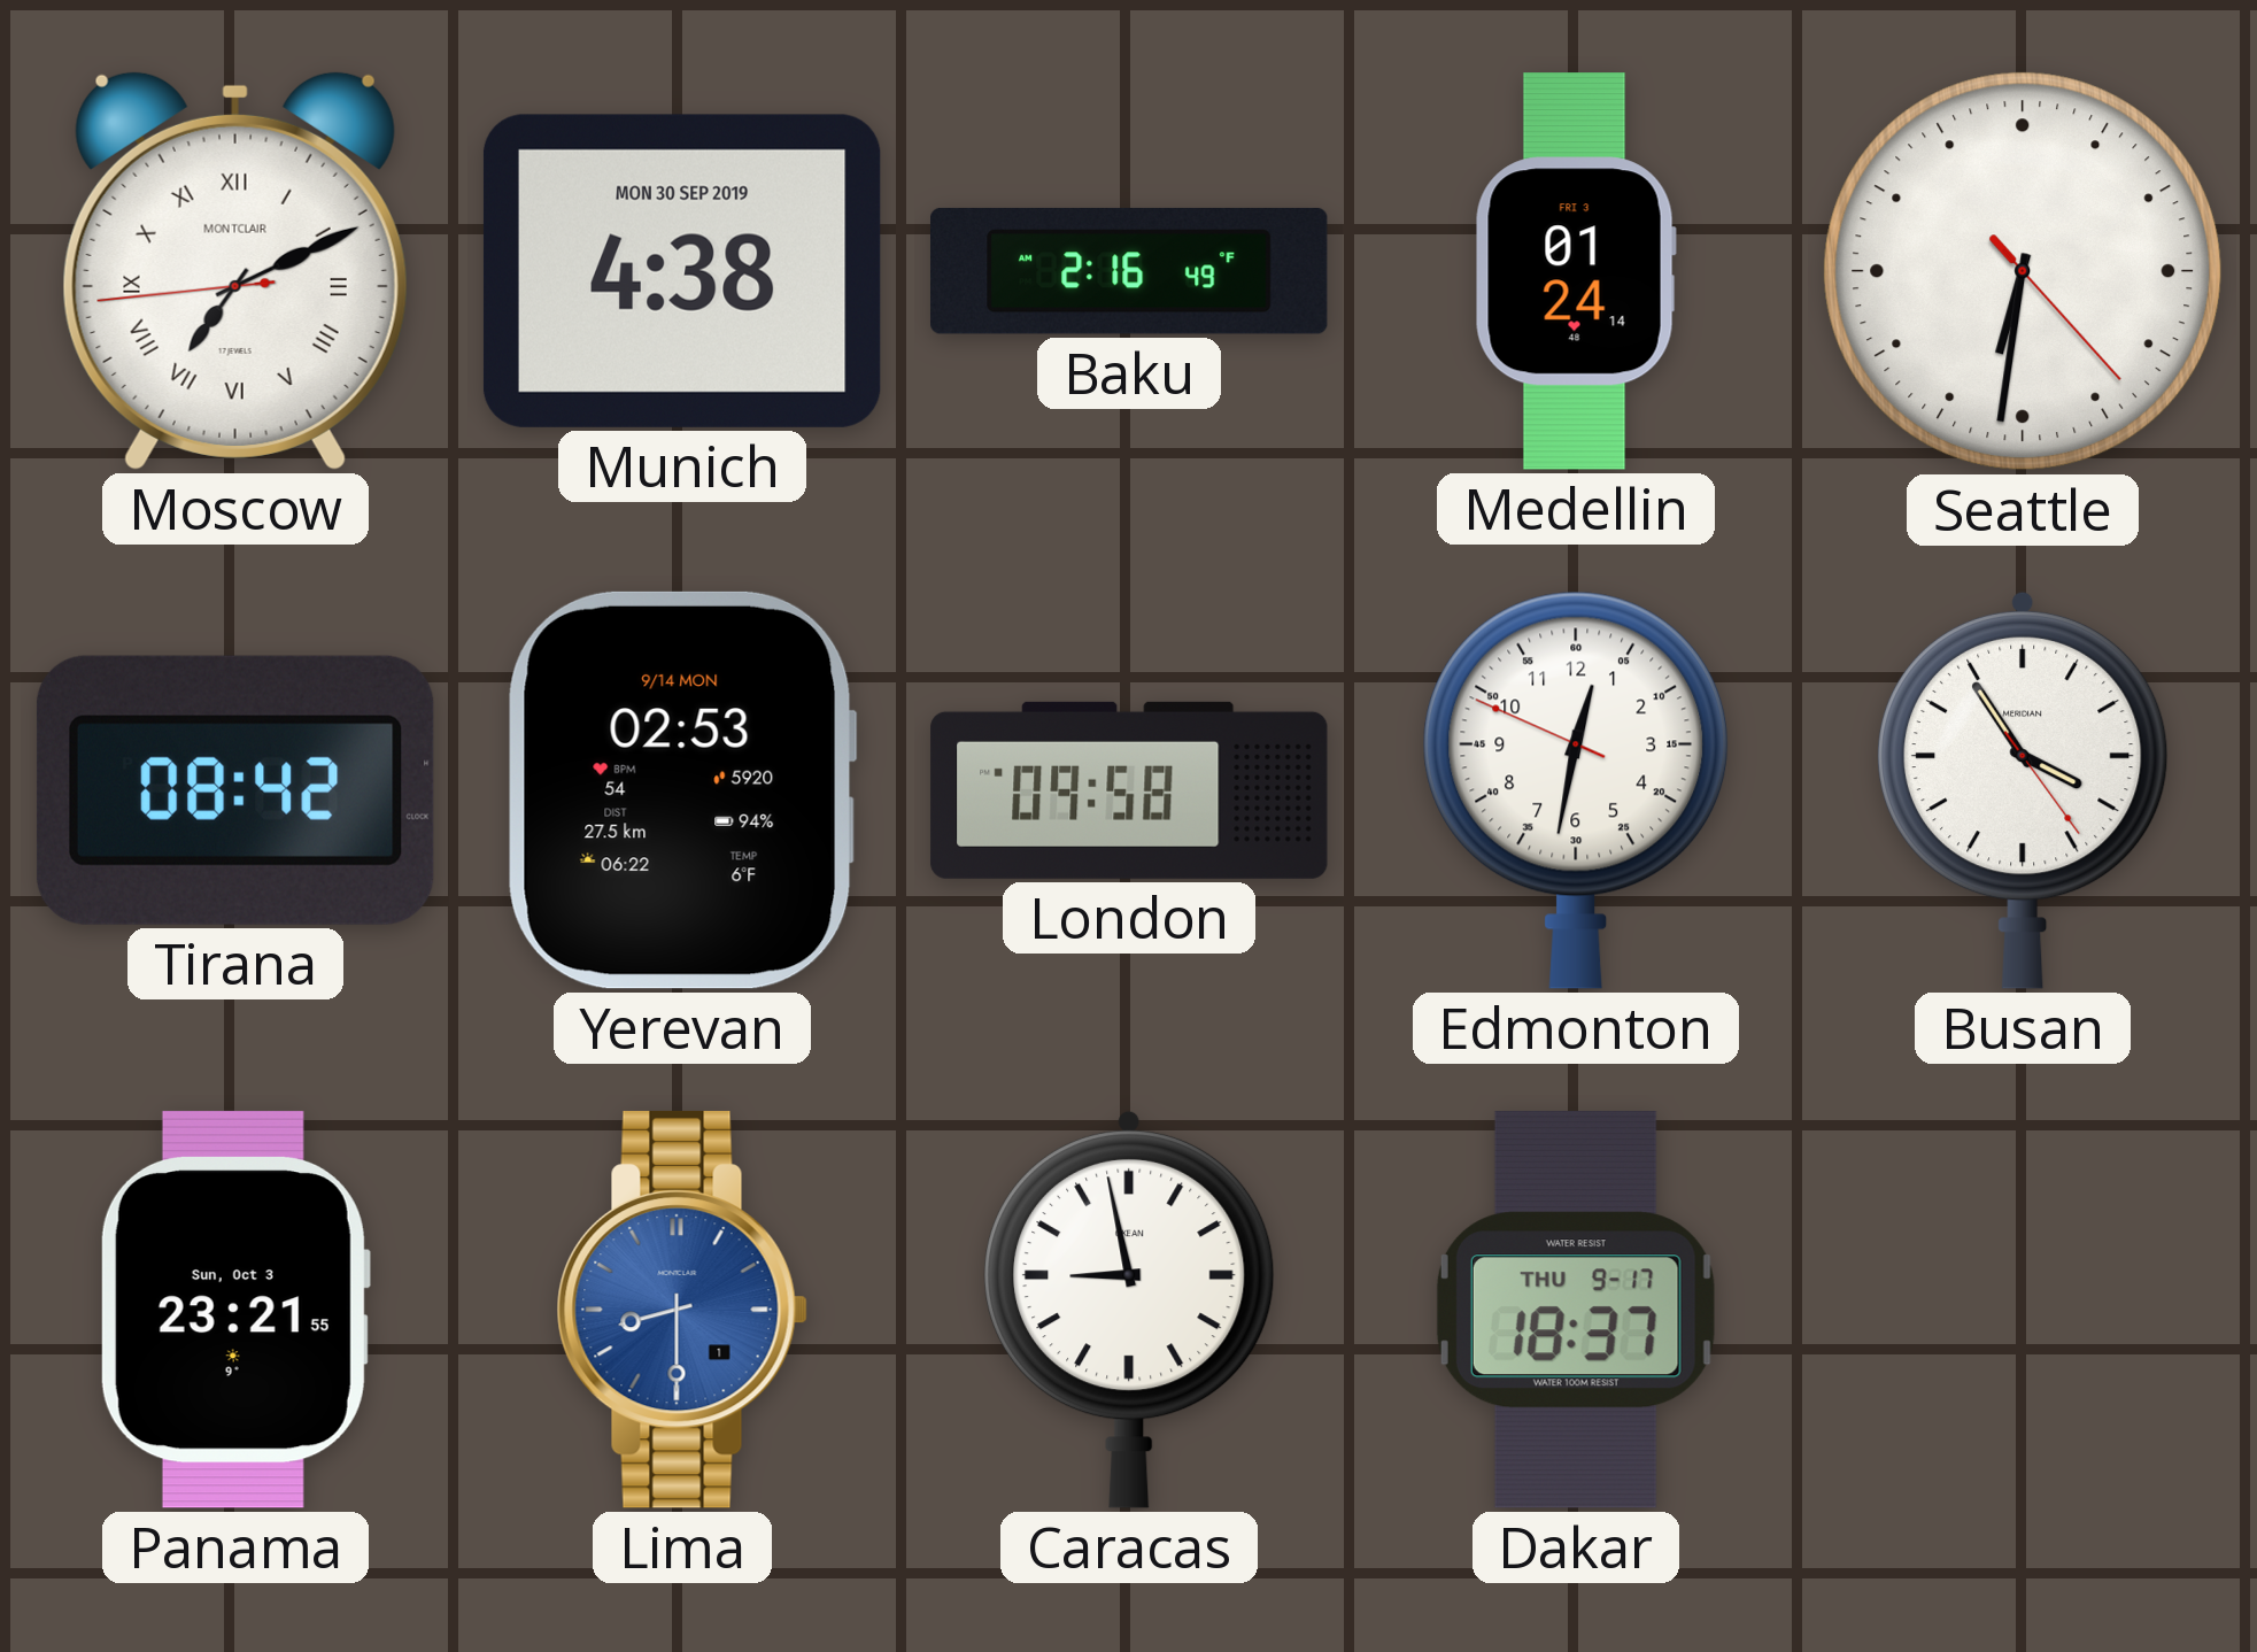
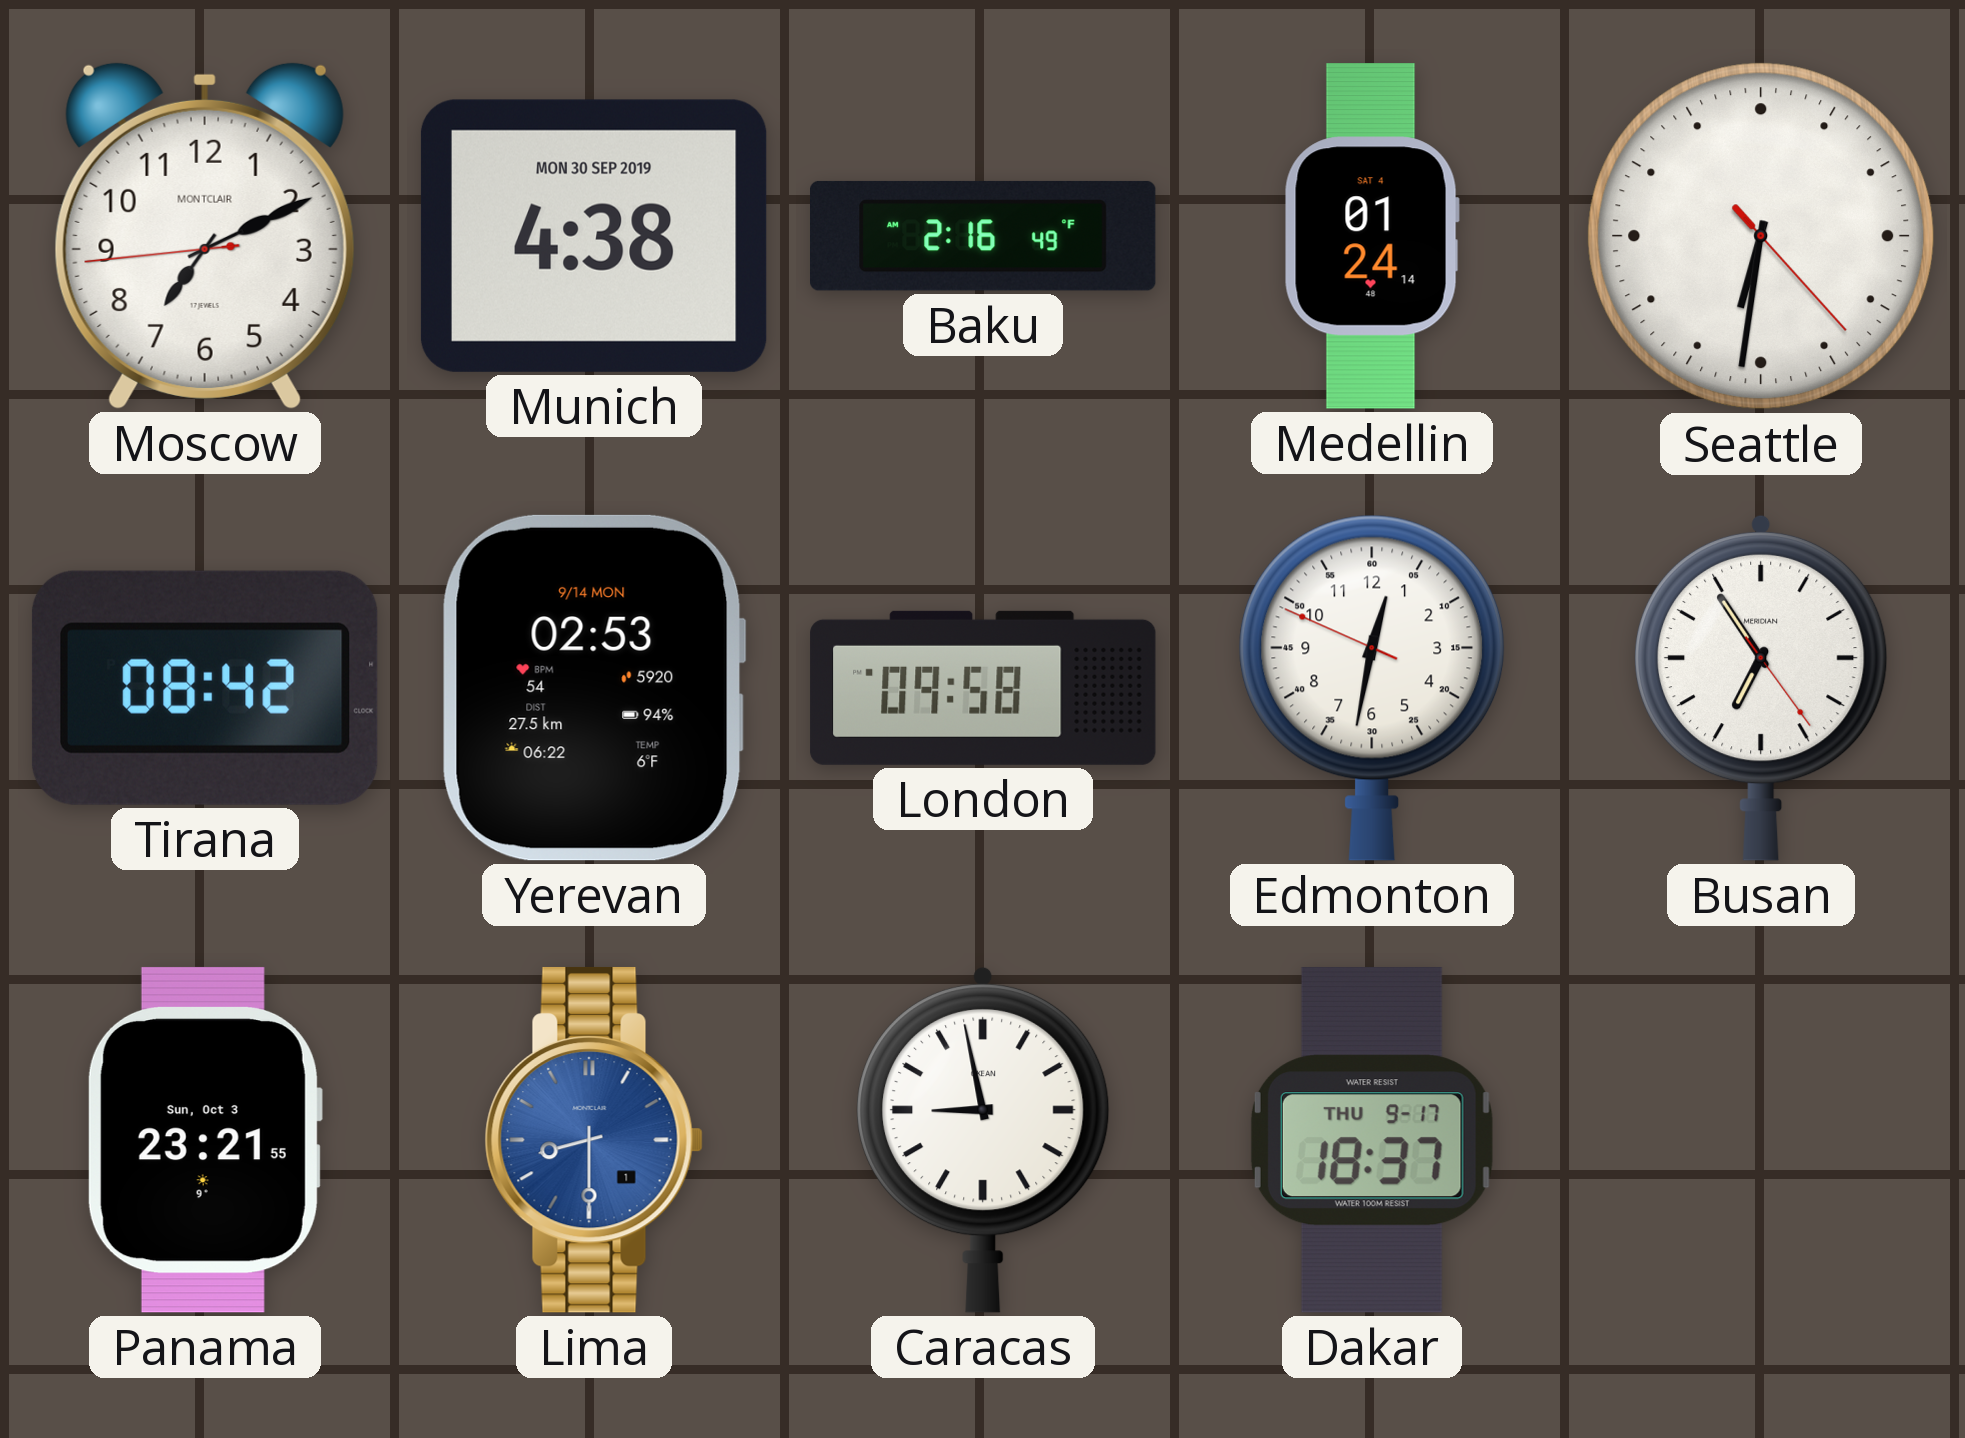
Moscow numerals: Roman -> Arabic
Medellin date: FRI 3 -> SAT 4
Busan: 3:54 -> 6:54
